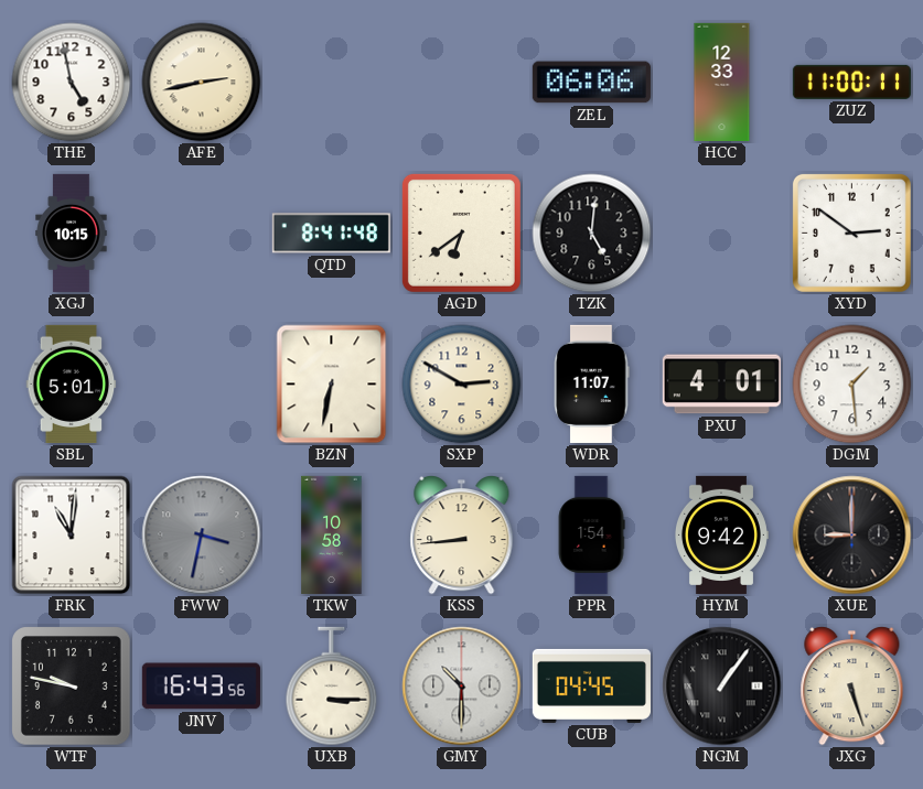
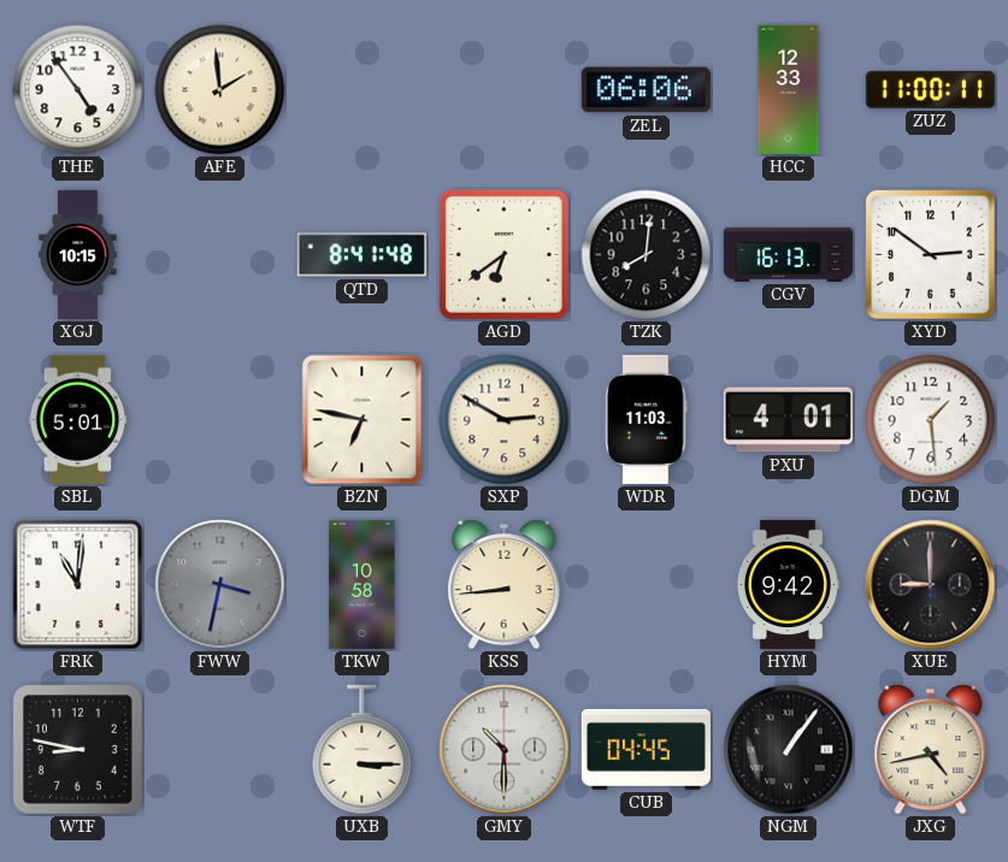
THE: 4:58 -> 4:54
AFE: 2:43 -> 1:59
TZK: 5:01 -> 8:01
CGV: none -> 16:13
BZN: 6:32 -> 6:47
WDR: 11:07 -> 11:03
PPR: 1:54 -> none
WTF: 9:47 -> 8:47
JNV: 16:43 -> none
JXG: 5:27 -> 4:43
